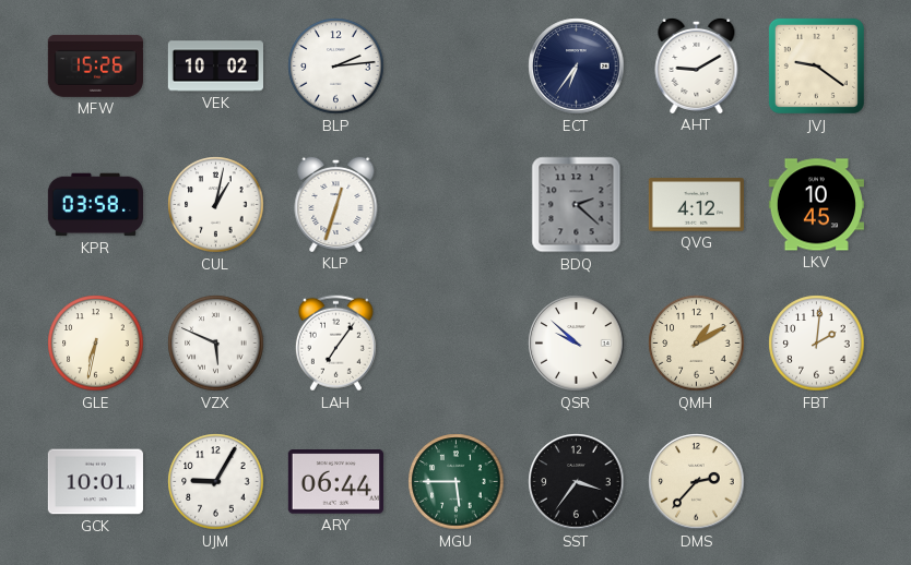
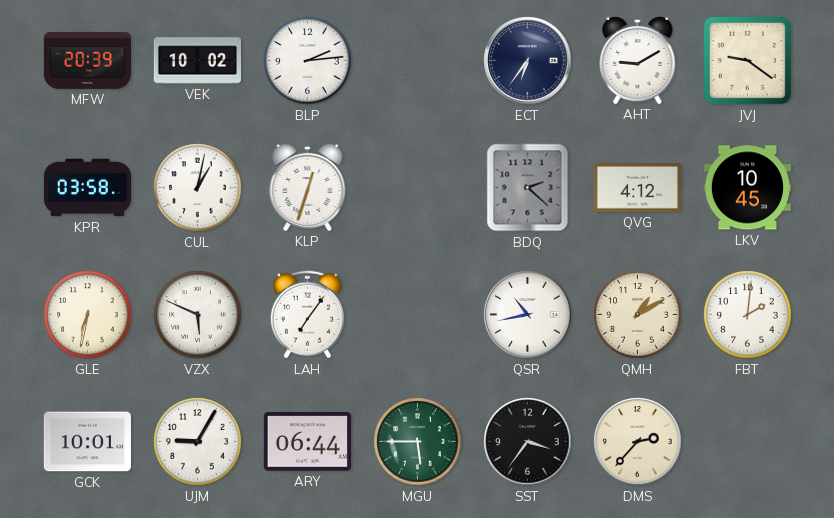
MFW: 15:26 -> 20:39
QSR: 9:52 -> 10:43
